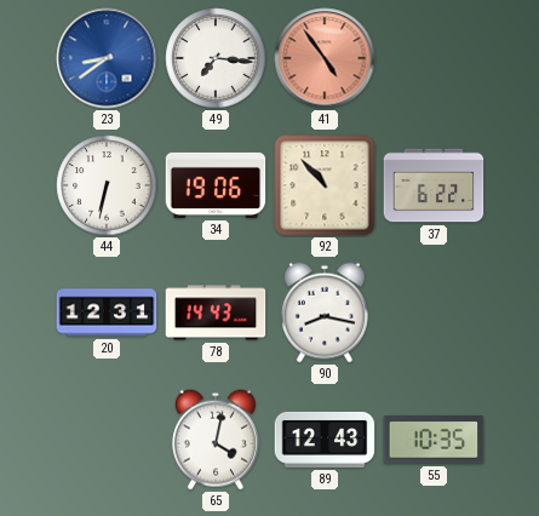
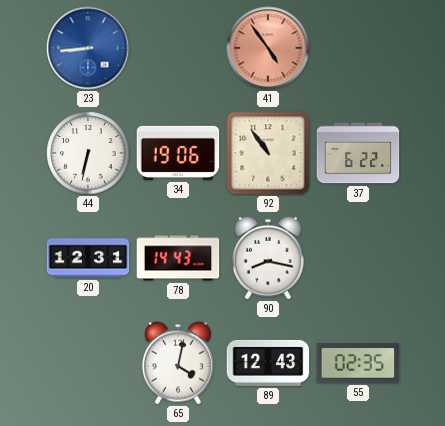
23: 8:39 -> 8:44
49: 7:16 -> none
92: 10:53 -> 10:54
55: 10:35 -> 02:35
